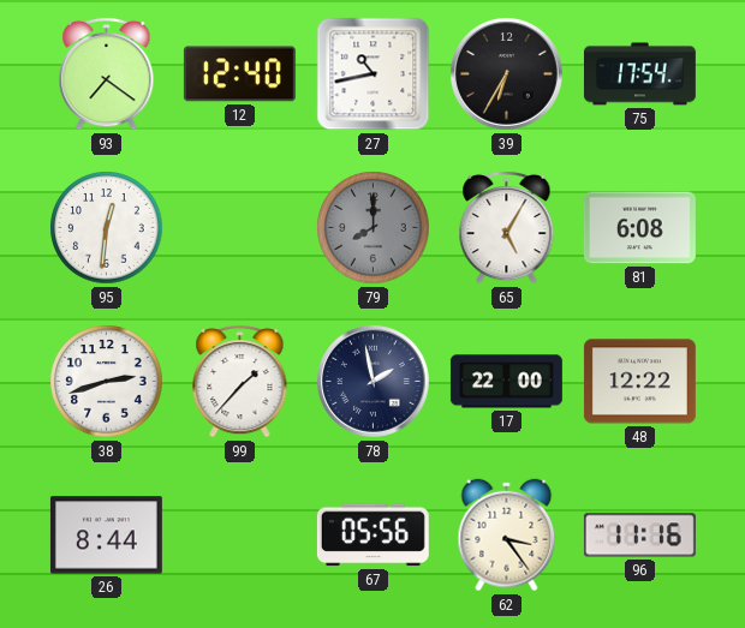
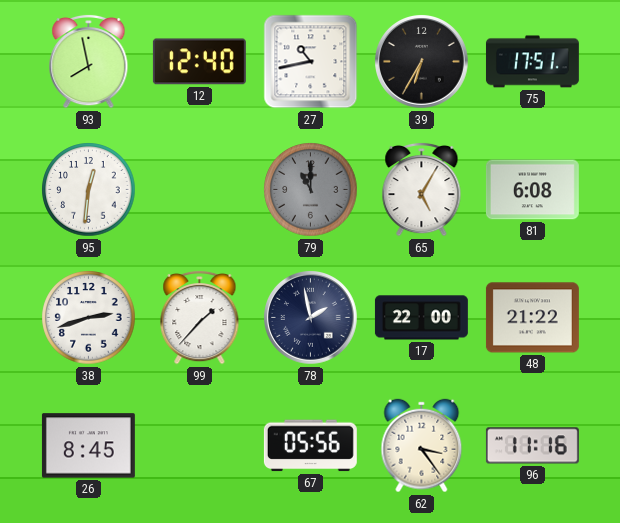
93: 7:21 -> 7:58
75: 17:54 -> 17:51
79: 8:00 -> 11:00
48: 12:22 -> 21:22
26: 8:44 -> 8:45
